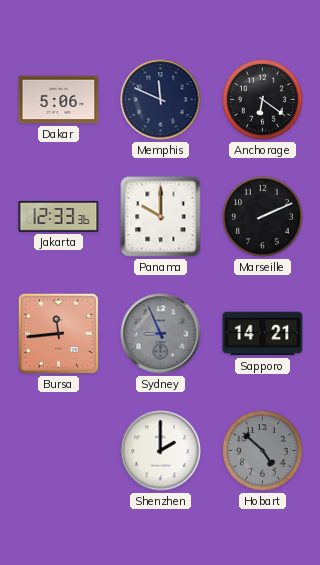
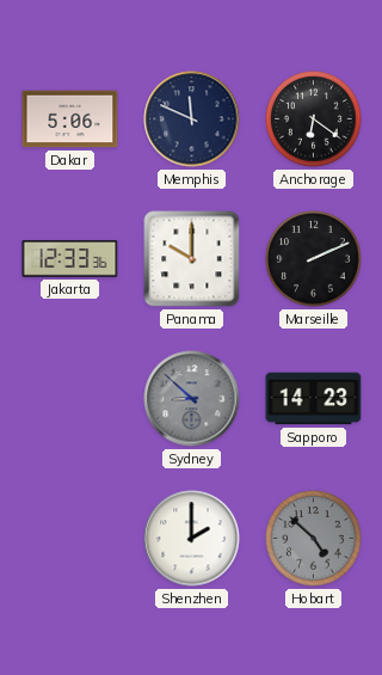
Bursa: 11:44 -> none
Sydney: 8:56 -> 8:52
Sapporo: 14:21 -> 14:23
